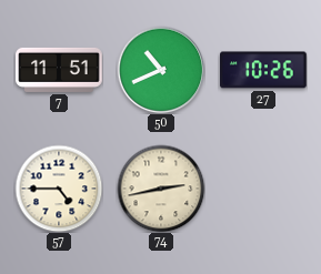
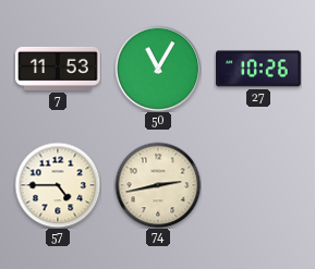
7: 11:51 -> 11:53
50: 10:41 -> 11:05
